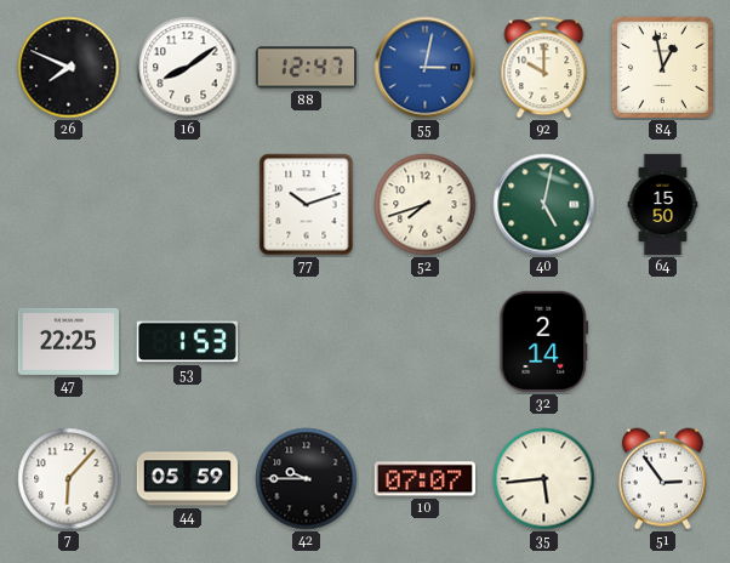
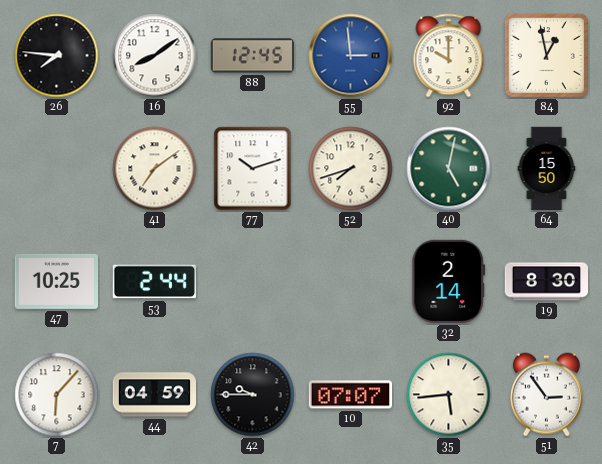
26: 7:49 -> 7:46
88: 12:47 -> 12:45
55: 3:02 -> 2:59
41: none -> 7:09
47: 22:25 -> 10:25
53: 1:53 -> 2:44
19: none -> 8:30
44: 05:59 -> 04:59
